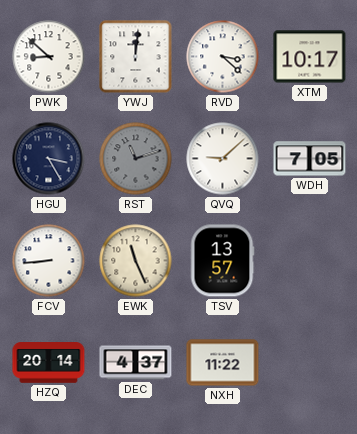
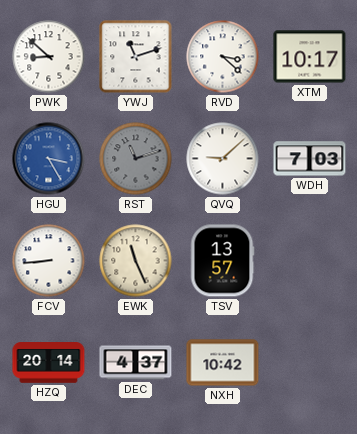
YWJ: 12:01 -> 11:12
HGU dial: navy -> blue
WDH: 7:05 -> 7:03
NXH: 11:22 -> 10:42
